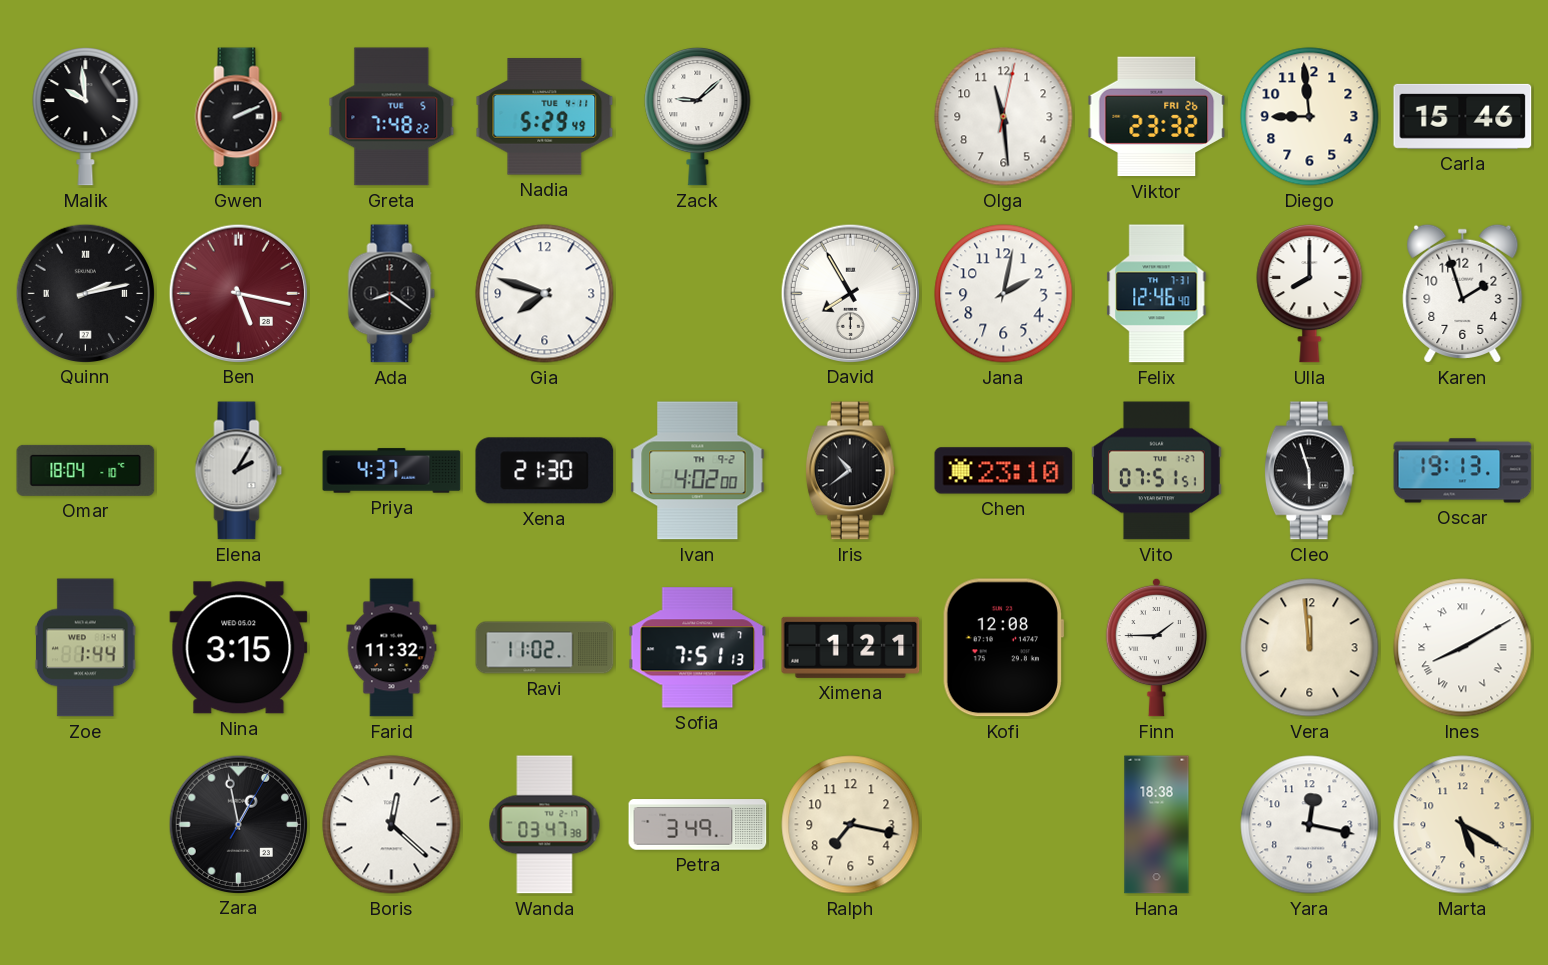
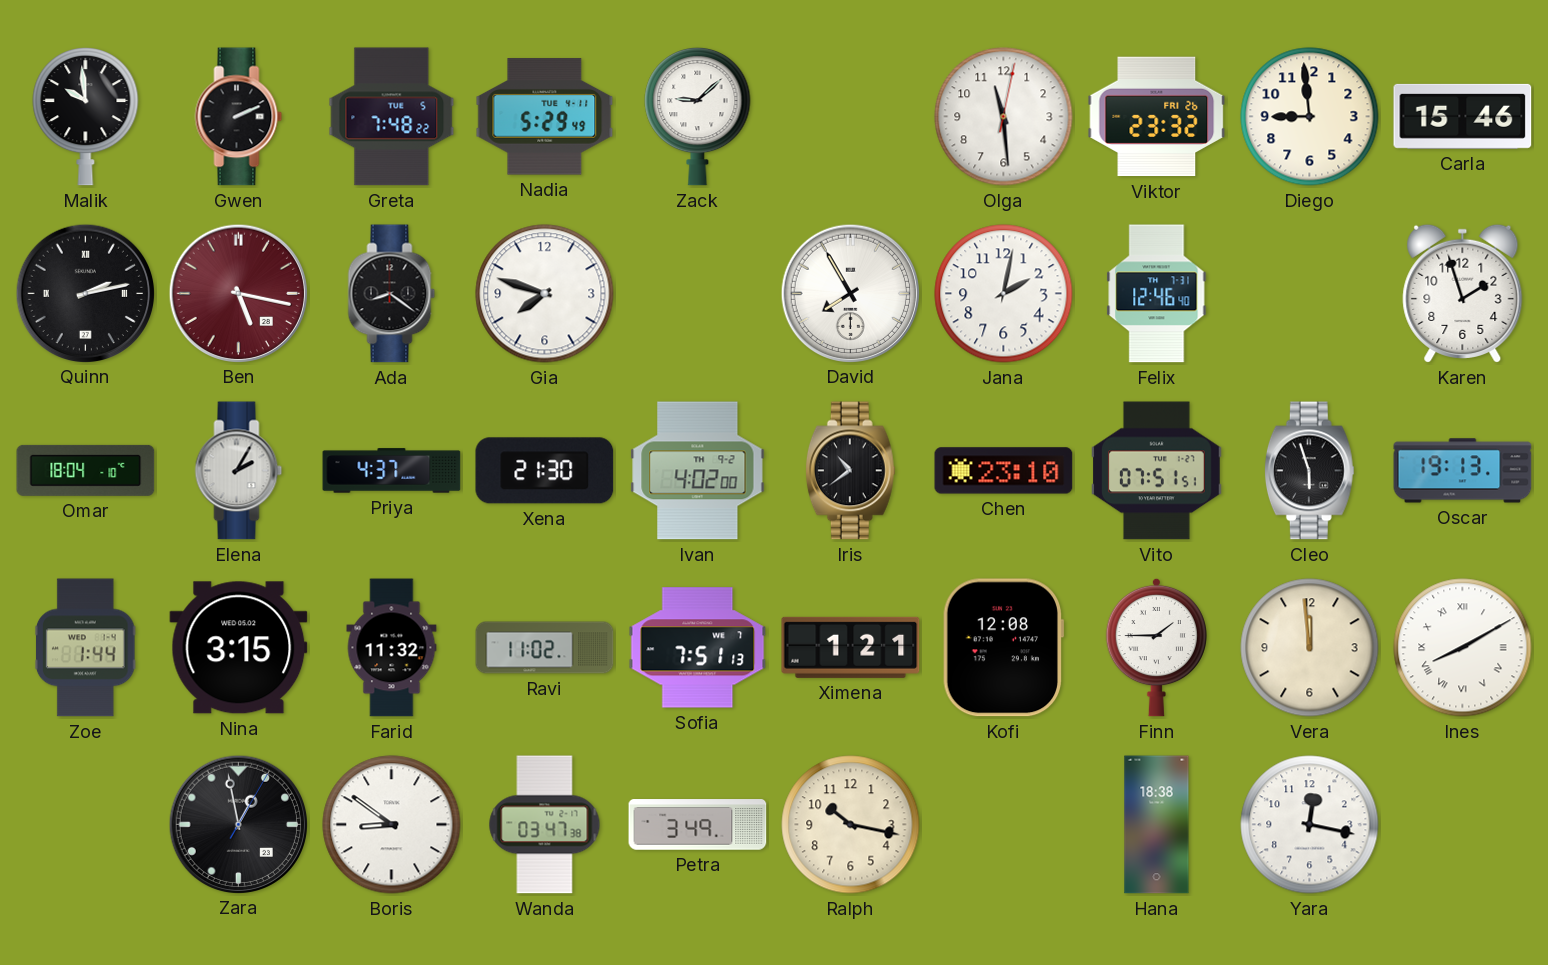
Ulla: 8:00 -> none
Boris: 12:22 -> 8:51
Ralph: 7:17 -> 10:17
Marta: 5:20 -> none
